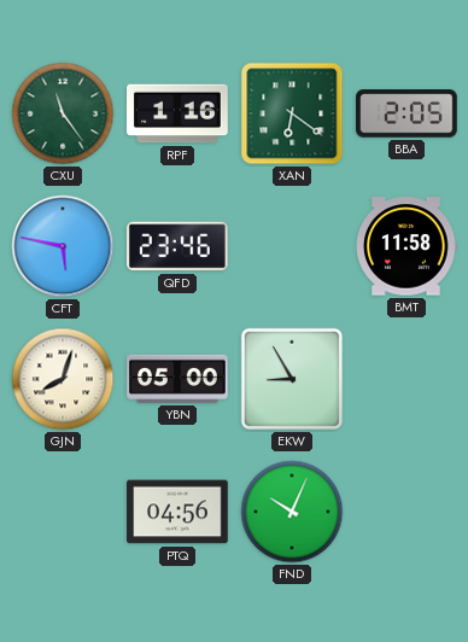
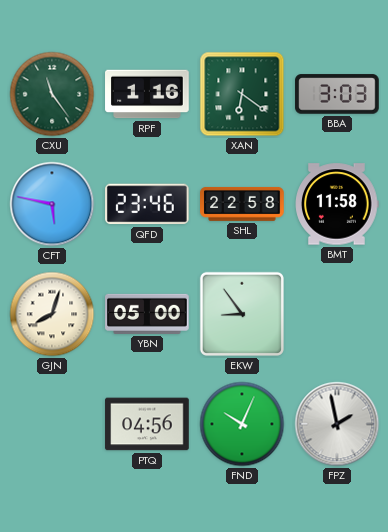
BBA: 2:05 -> 3:03
SHL: none -> 22:58
EKW: 8:55 -> 8:54
FPZ: none -> 1:58
